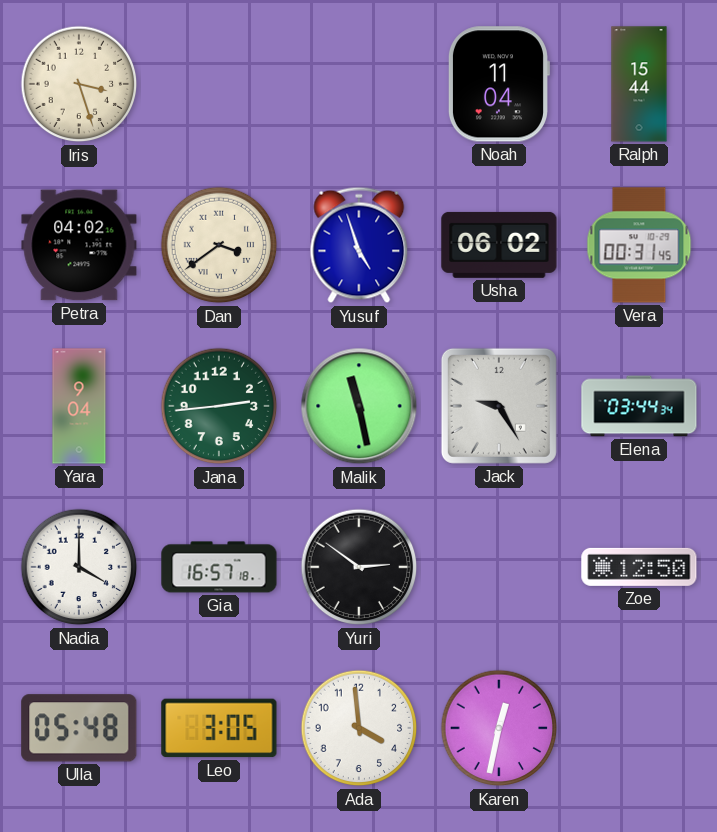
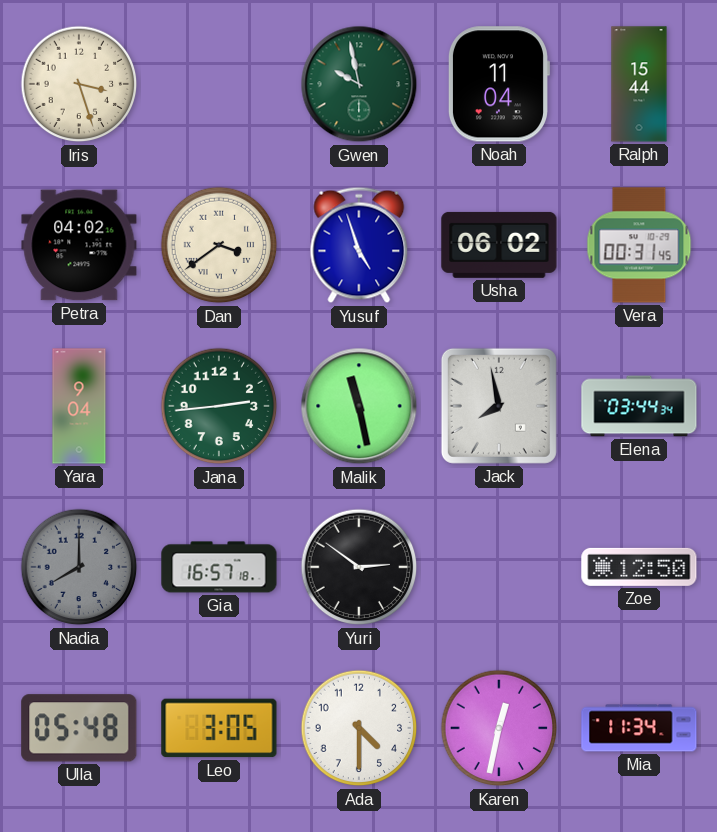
Gwen: none -> 9:58
Jack: 9:25 -> 7:58
Nadia: 4:00 -> 8:00
Nadia dial: white -> grey
Ada: 3:59 -> 4:30
Mia: none -> 11:34
